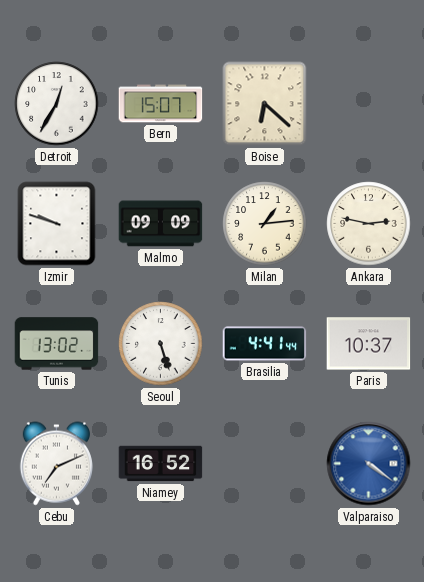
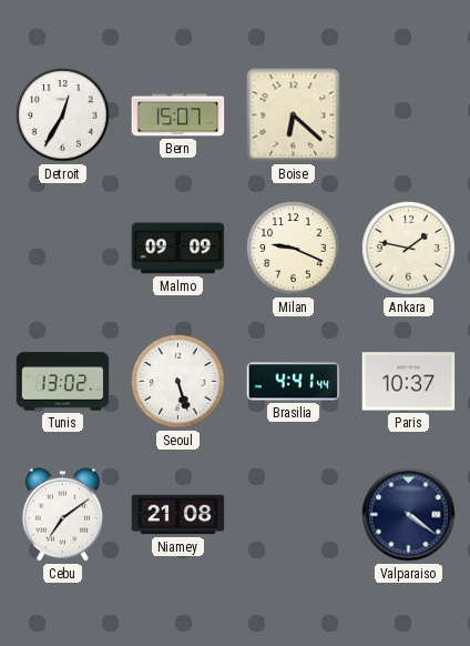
Izmir: 9:48 -> none
Milan: 1:14 -> 9:19
Ankara: 2:47 -> 1:47
Cebu: 7:11 -> 7:09
Niamey: 16:52 -> 21:08
Valparaiso dial: blue -> navy
